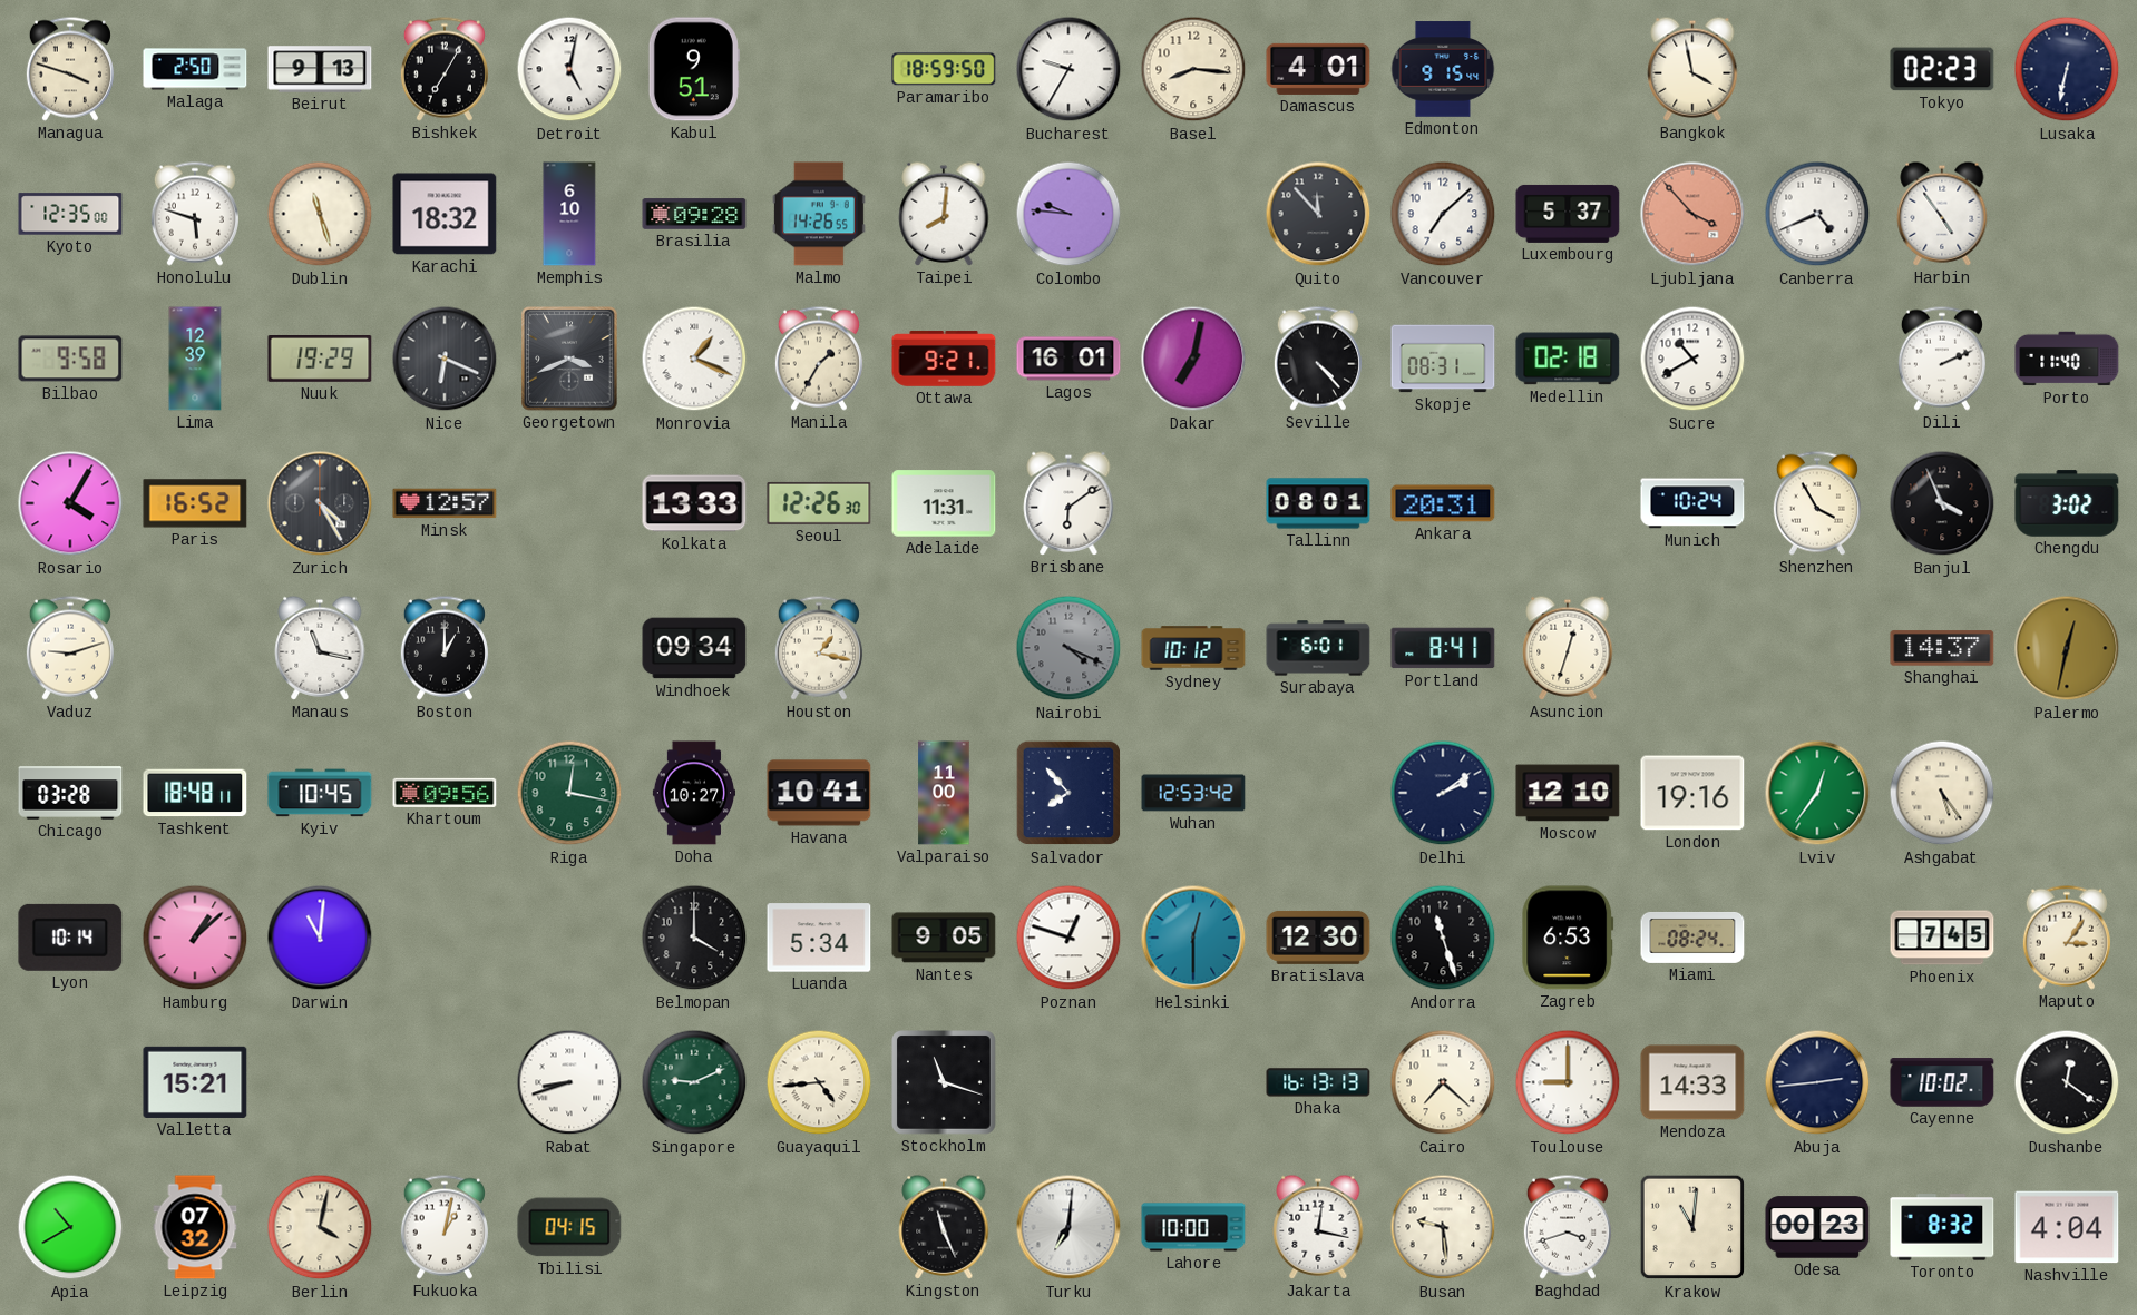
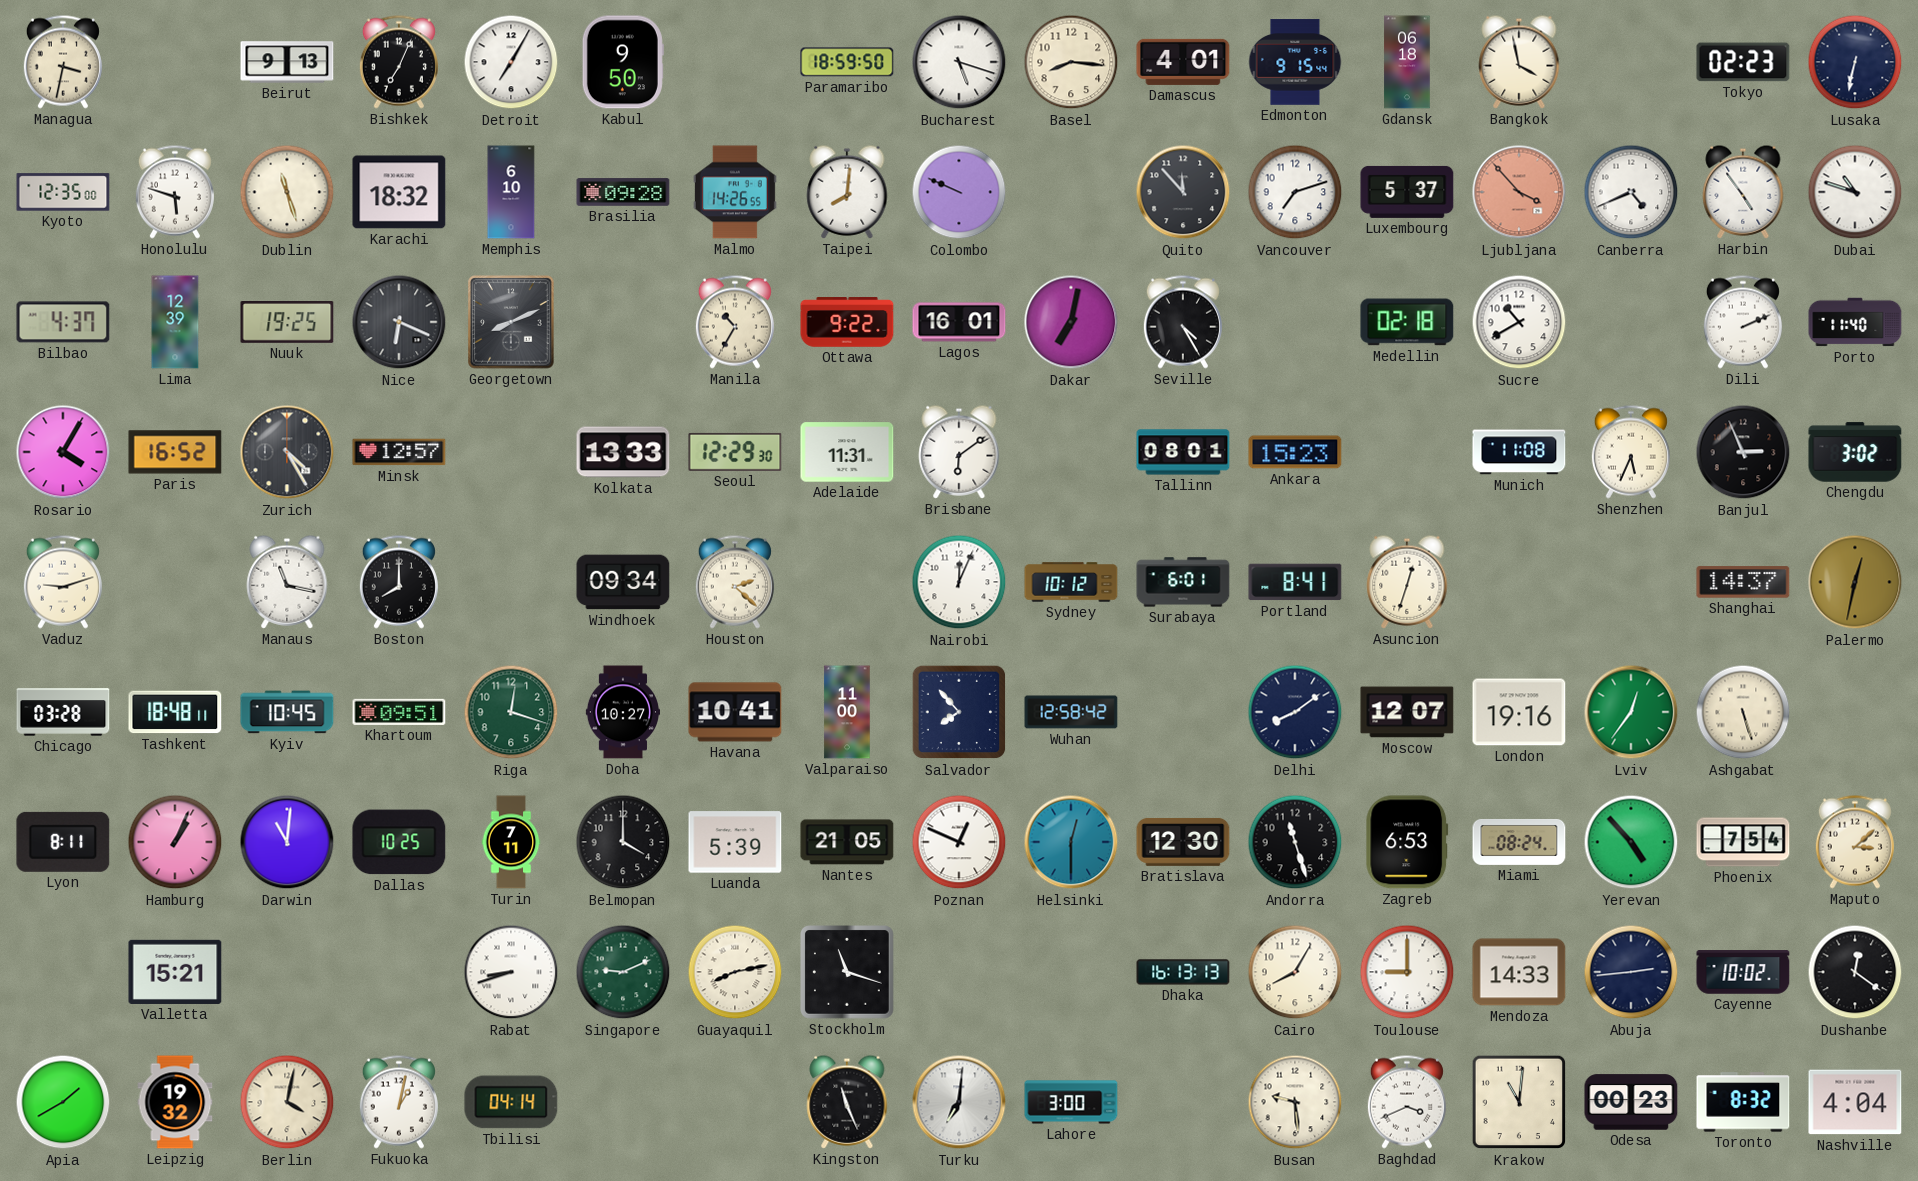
Managua: 3:48 -> 3:32
Malaga: 2:50 -> none
Bishkek: 7:05 -> 7:04
Detroit: 5:02 -> 7:05
Kabul: 9:51 -> 9:50
Bucharest: 9:35 -> 5:18
Gdansk: none -> 06:18
Colombo: 9:46 -> 9:49
Vancouver: 7:08 -> 7:12
Dubai: none -> 10:48
Bilbao: 9:58 -> 4:37
Nuuk: 19:29 -> 19:25
Georgetown: 3:41 -> 8:11
Monrovia: 1:19 -> none
Manila: 1:35 -> 10:35
Ottawa: 9:21 -> 9:22
Seville: 4:23 -> 4:25
Skopje: 08:31 -> none
Seoul: 12:26 -> 12:29
Ankara: 20:31 -> 15:23
Munich: 10:24 -> 11:08
Shenzhen: 3:55 -> 5:34
Banjul: 3:56 -> 2:56
Boston: 1:00 -> 8:00
Houston: 1:17 -> 2:22
Nairobi: 4:19 -> 12:04
Nairobi dial: grey -> white
Khartoum: 09:56 -> 09:51
Riga: 12:17 -> 12:18
Wuhan: 12:53 -> 12:58
Delhi: 2:09 -> 8:09
Moscow: 12:10 -> 12:07
Ashgabat: 5:24 -> 5:27
Lyon: 10:14 -> 8:11
Hamburg: 1:08 -> 1:04
Dallas: none -> 10:25
Turin: none -> 7:11
Luanda: 5:34 -> 5:39
Nantes: 9:05 -> 21:05
Poznan: 12:48 -> 12:49
Yerevan: none -> 4:53
Phoenix: 7:45 -> 7:54
Maputo: 3:06 -> 3:08
Guayaquil: 4:44 -> 8:13
Cairo: 7:22 -> 8:05
Apia: 10:40 -> 1:40
Leipzig: 07:32 -> 19:32
Tbilisi: 04:15 -> 04:14
Lahore: 10:00 -> 3:00
Jakarta: 12:17 -> none
Baghdad: 3:42 -> 3:41
